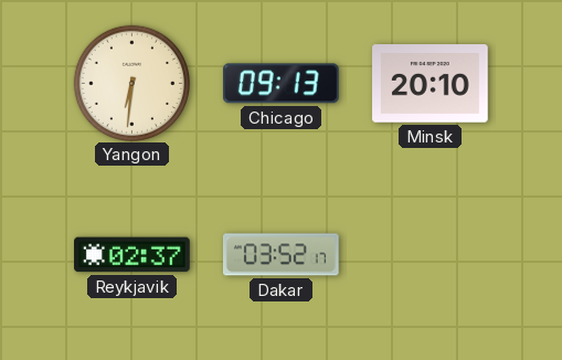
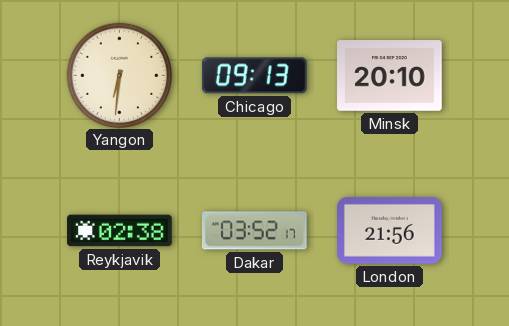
Reykjavik: 02:37 -> 02:38
London: none -> 21:56
